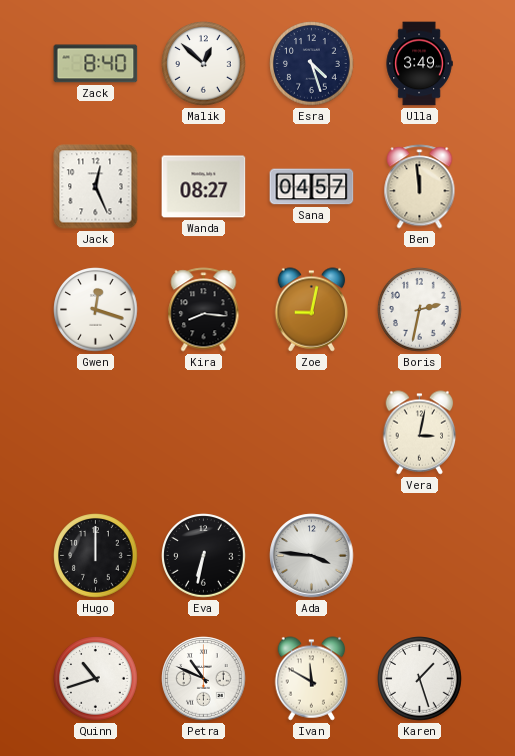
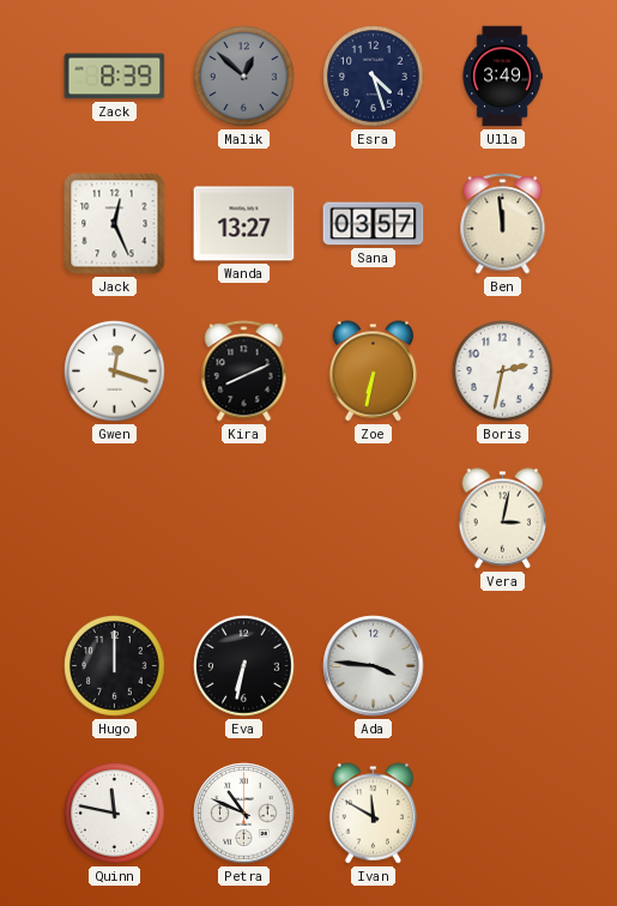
Zack: 8:40 -> 8:39
Malik dial: white -> grey
Wanda: 08:27 -> 13:27
Sana: 04:57 -> 03:57
Kira: 8:16 -> 8:11
Zoe: 9:02 -> 6:32
Quinn: 10:42 -> 11:47
Karen: 1:27 -> none
